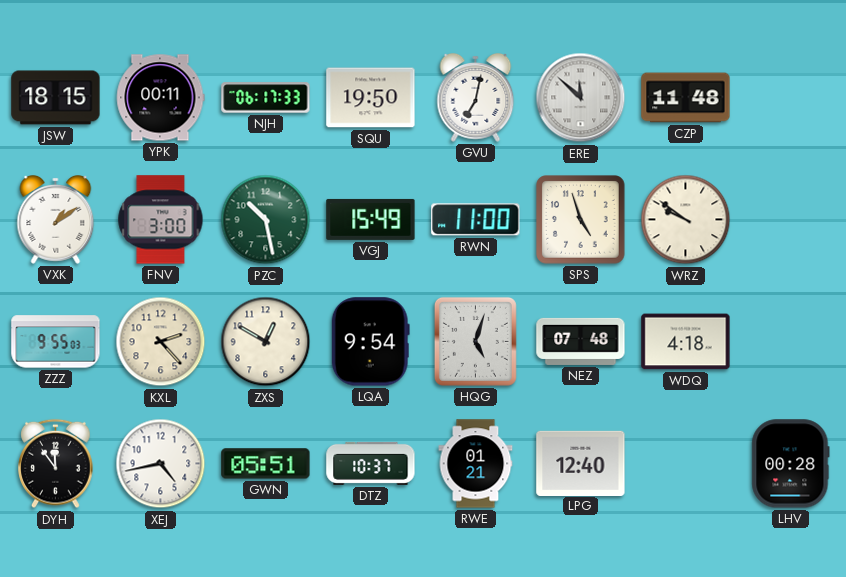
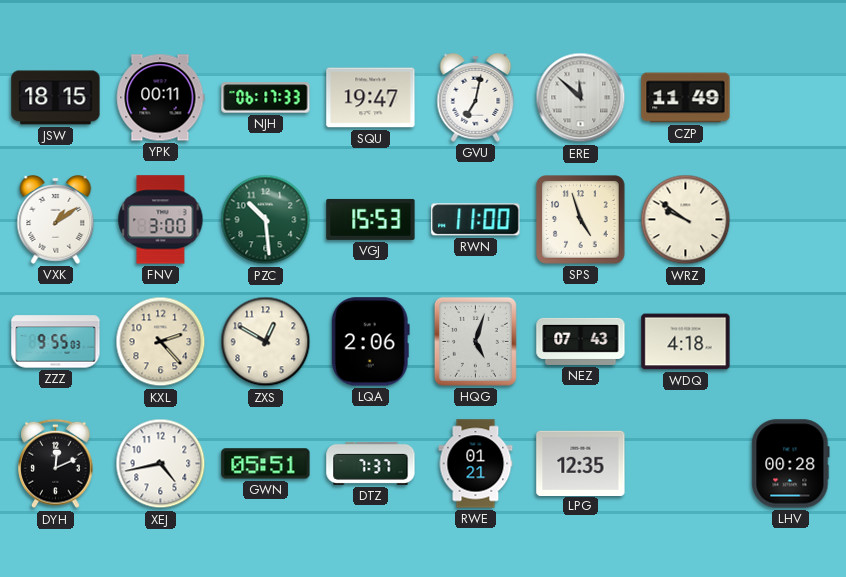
SQU: 19:50 -> 19:47
CZP: 11:48 -> 11:49
PZC: 10:28 -> 10:29
VGJ: 15:49 -> 15:53
LQA: 9:54 -> 2:06
NEZ: 07:48 -> 07:43
DYH: 11:54 -> 12:11
DTZ: 10:37 -> 7:37
LPG: 12:40 -> 12:35
